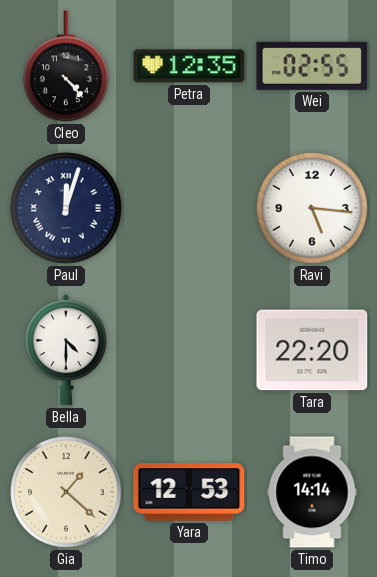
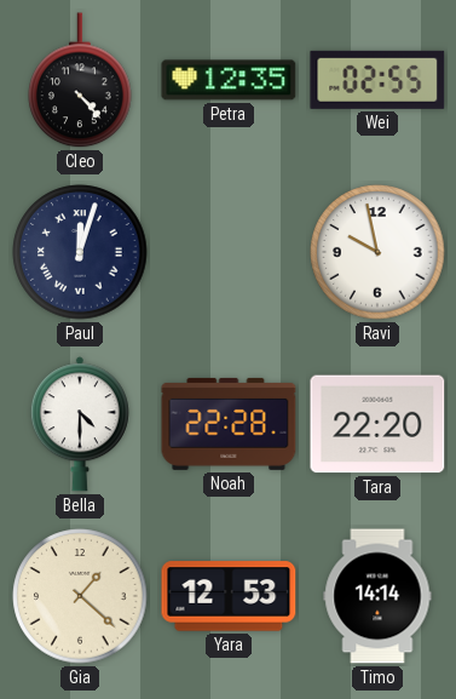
Ravi: 5:16 -> 9:58
Noah: none -> 22:28
